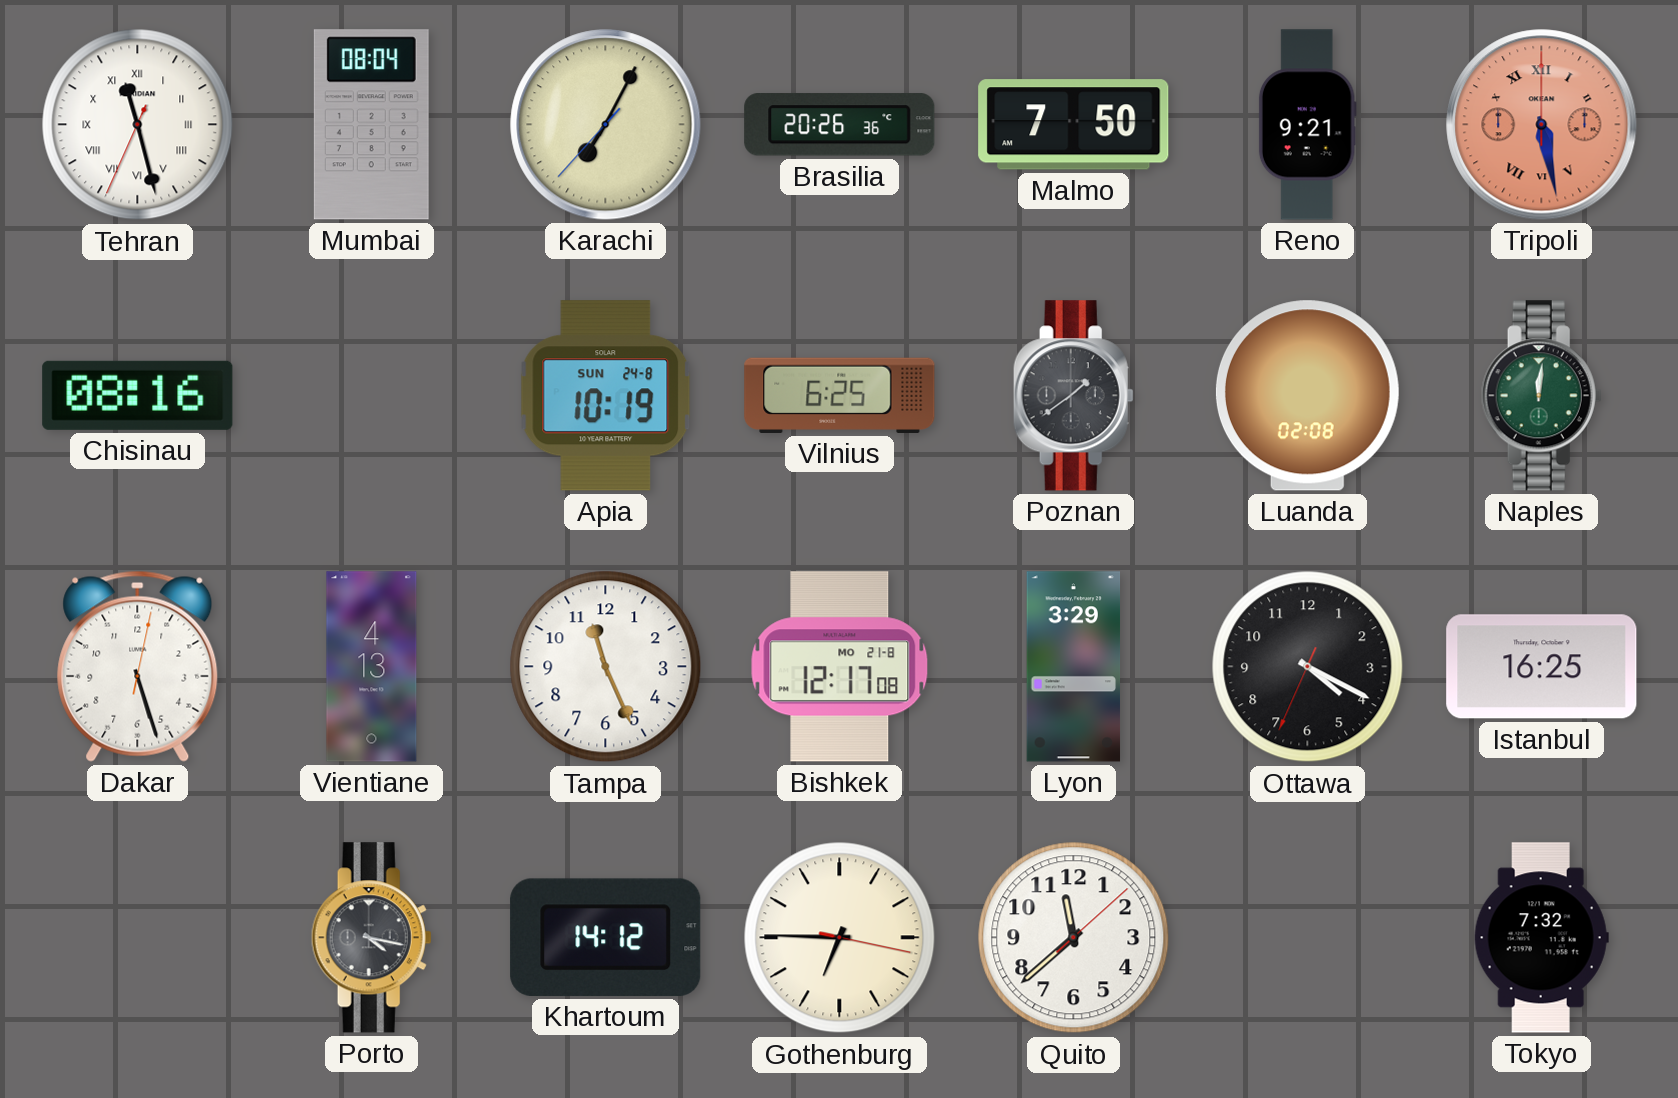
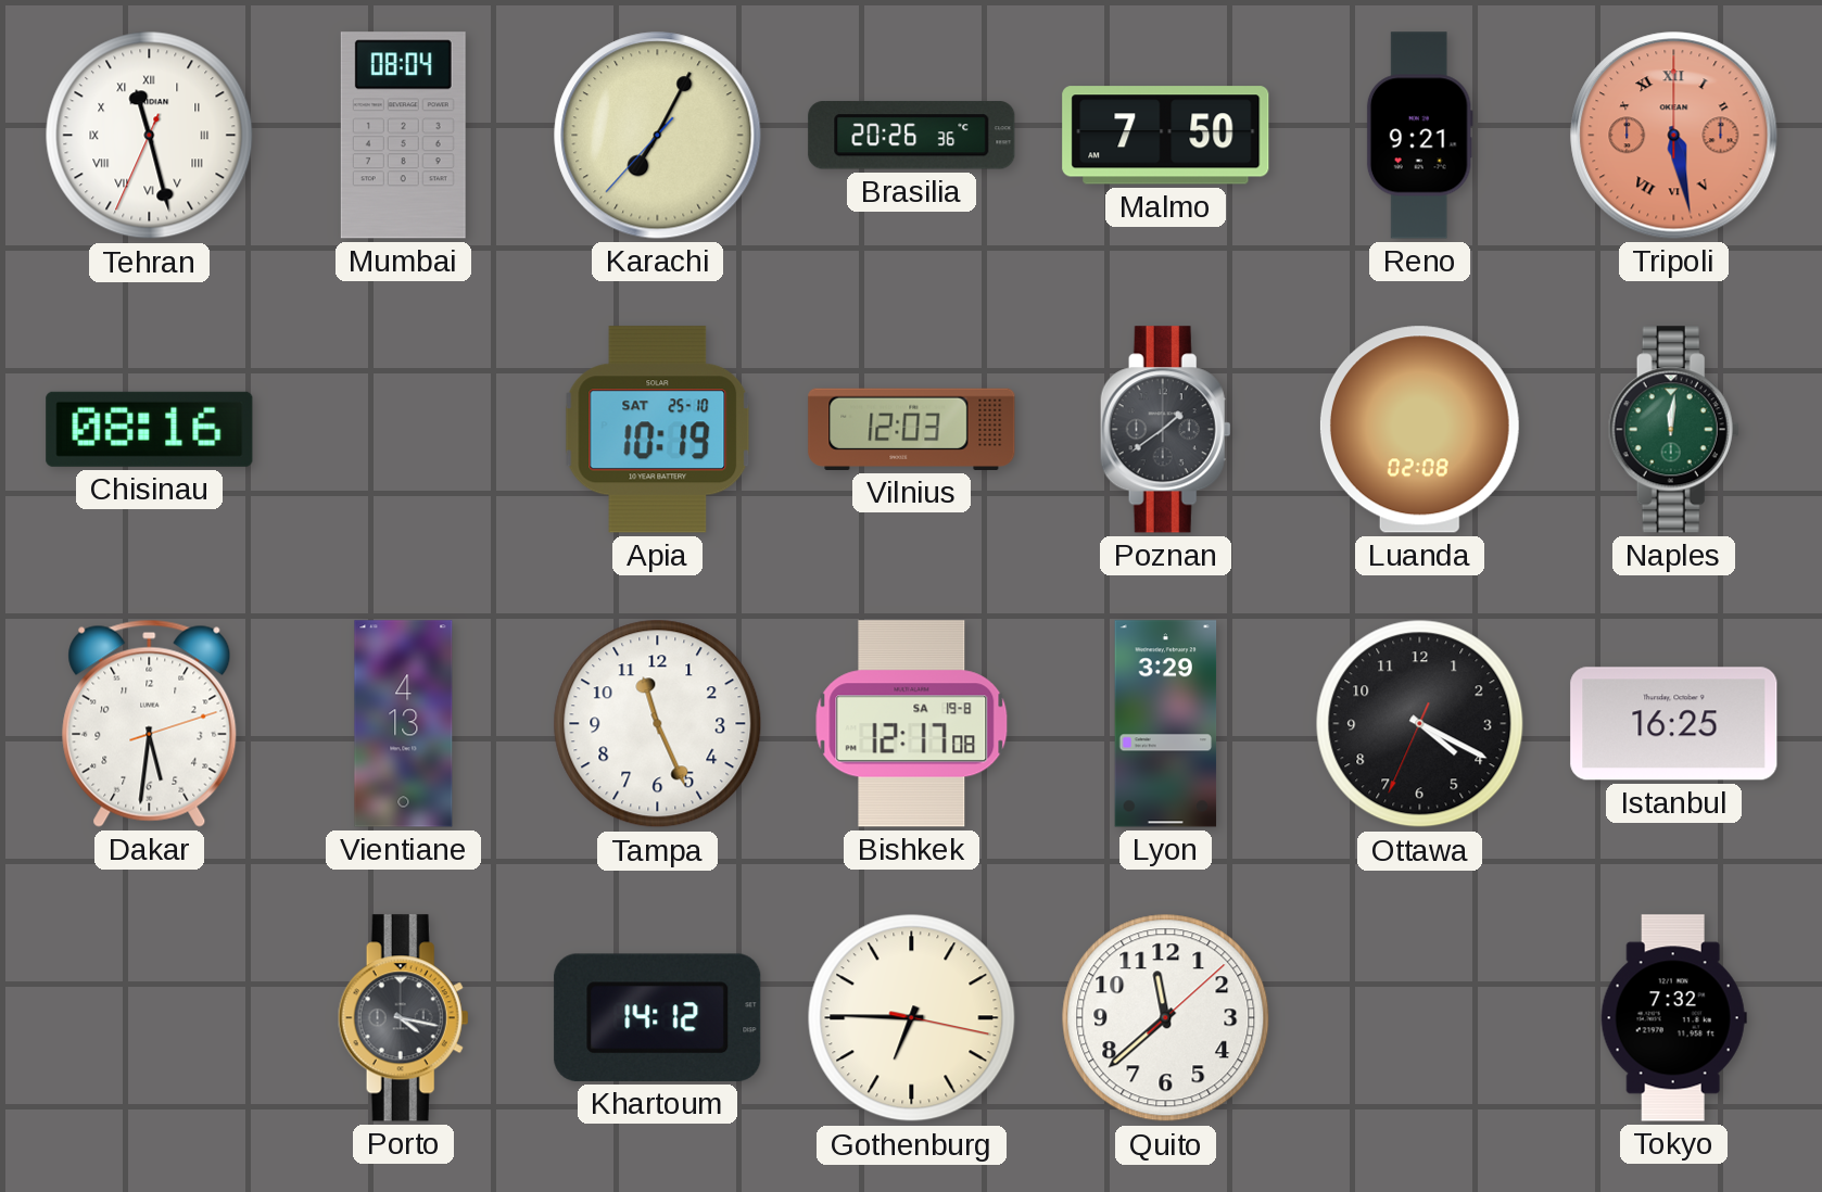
Apia date: SUN 24-8 -> SAT 25-10
Vilnius: 6:25 -> 12:03
Dakar: 5:27 -> 5:31
Bishkek date: MO 21-8 -> SA 19-8
